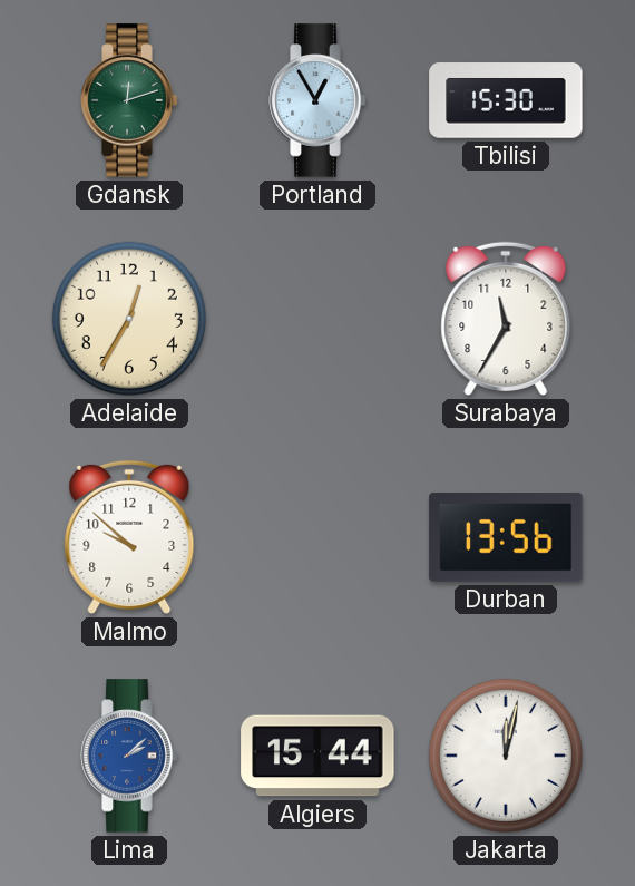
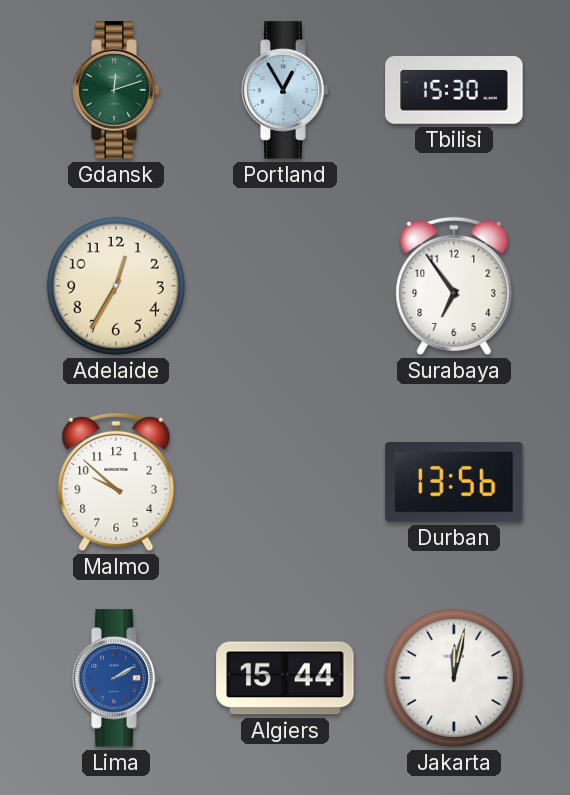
Surabaya: 11:35 -> 6:54
Lima: 2:08 -> 2:10
